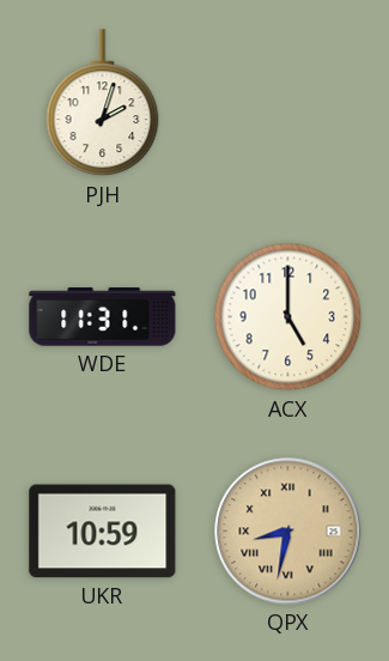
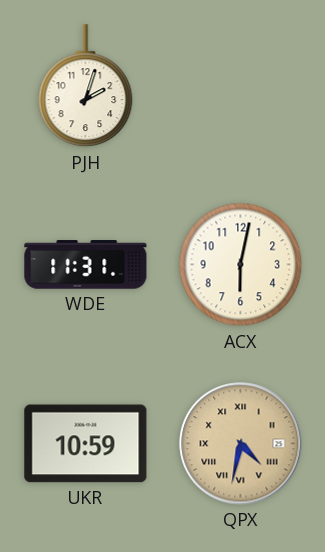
ACX: 5:00 -> 6:02
QPX: 8:32 -> 4:32
